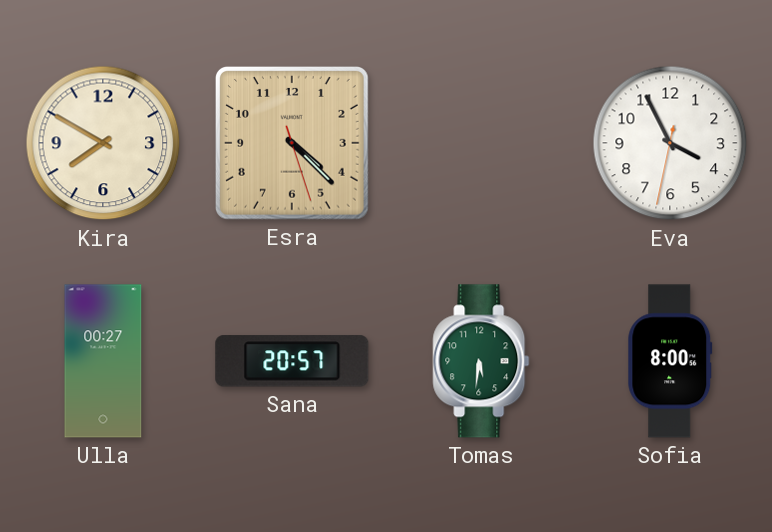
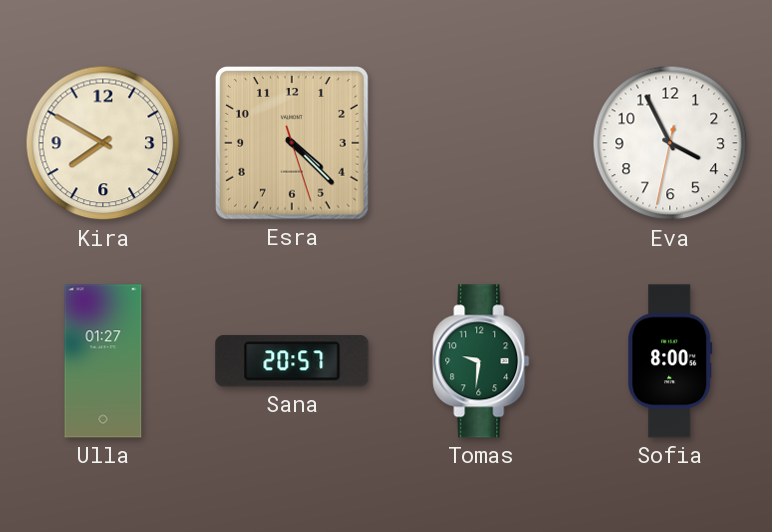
Ulla: 00:27 -> 01:27
Tomas: 5:31 -> 9:31
